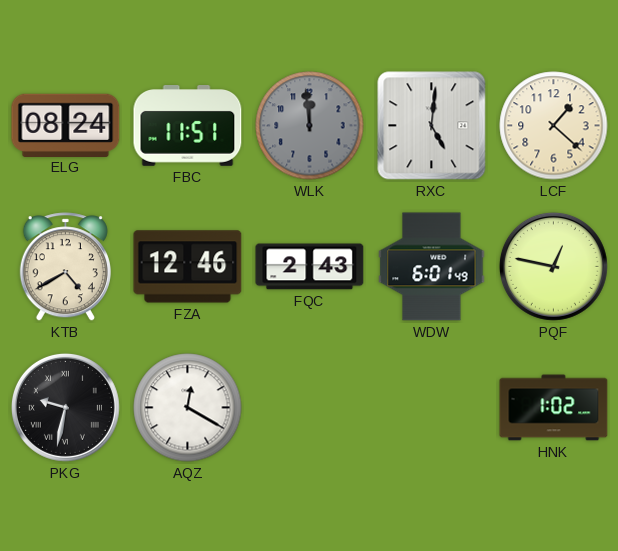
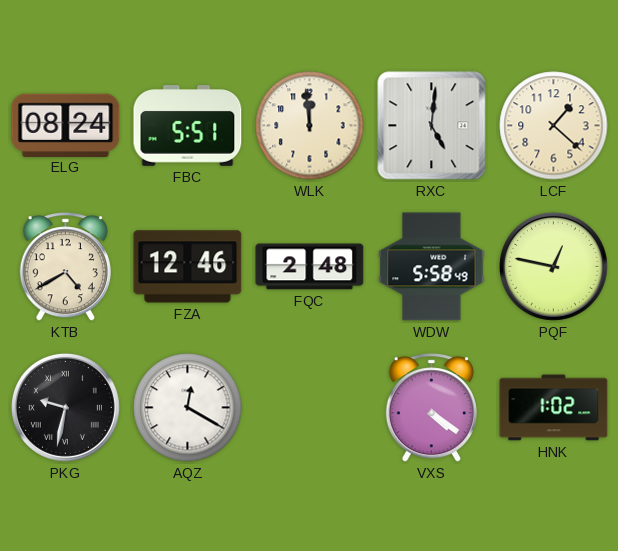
FBC: 11:51 -> 5:51
WLK dial: grey -> cream
FQC: 2:43 -> 2:48
WDW: 6:01 -> 5:58
VXS: none -> 4:21
